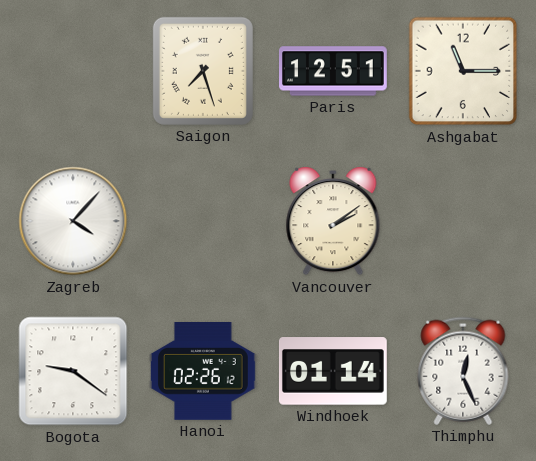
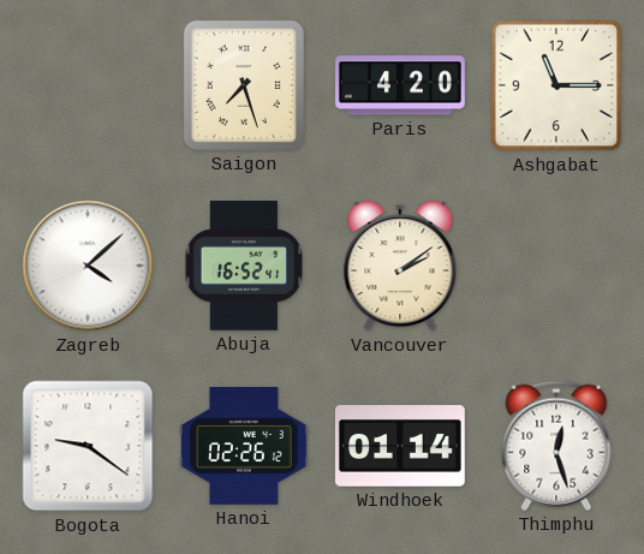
Paris: 12:51 -> 4:20
Zagreb: 4:07 -> 4:08
Abuja: none -> 16:52
Thimphu: 12:26 -> 12:27
